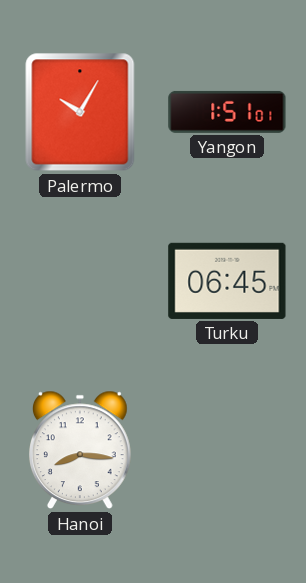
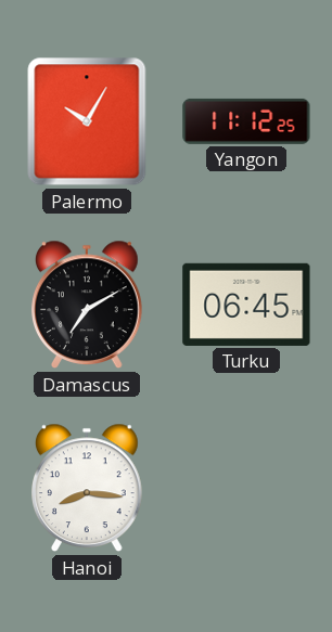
Yangon: 1:51 -> 11:12
Damascus: none -> 7:10
